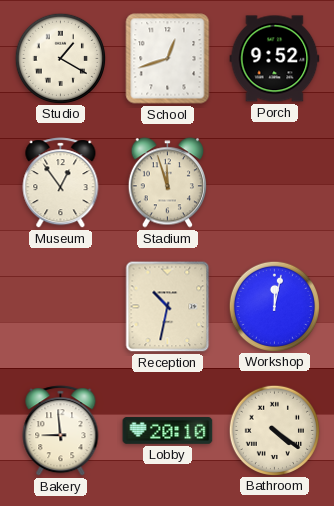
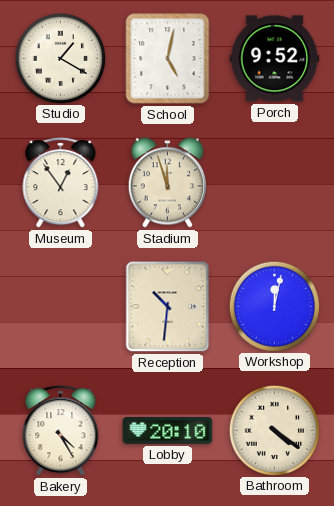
School: 12:42 -> 5:02
Reception: 10:32 -> 10:31
Bakery: 8:59 -> 4:25
